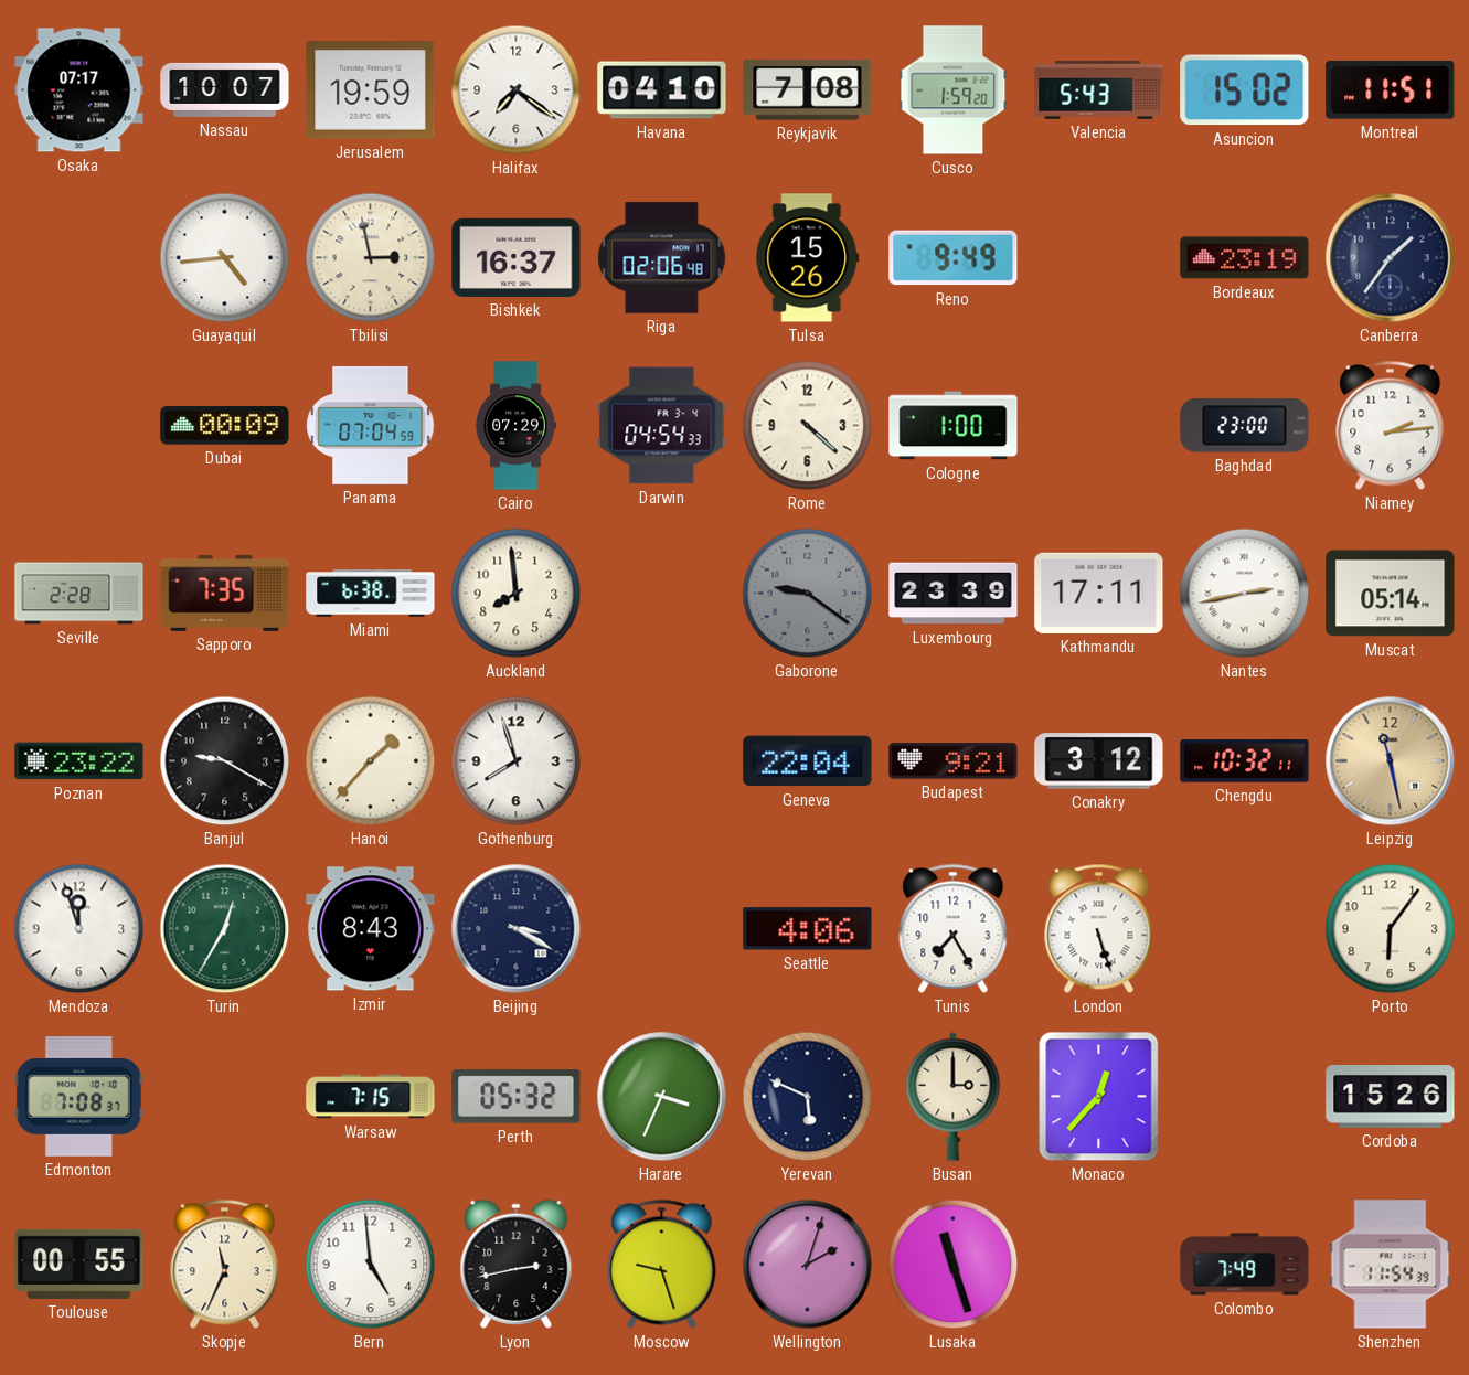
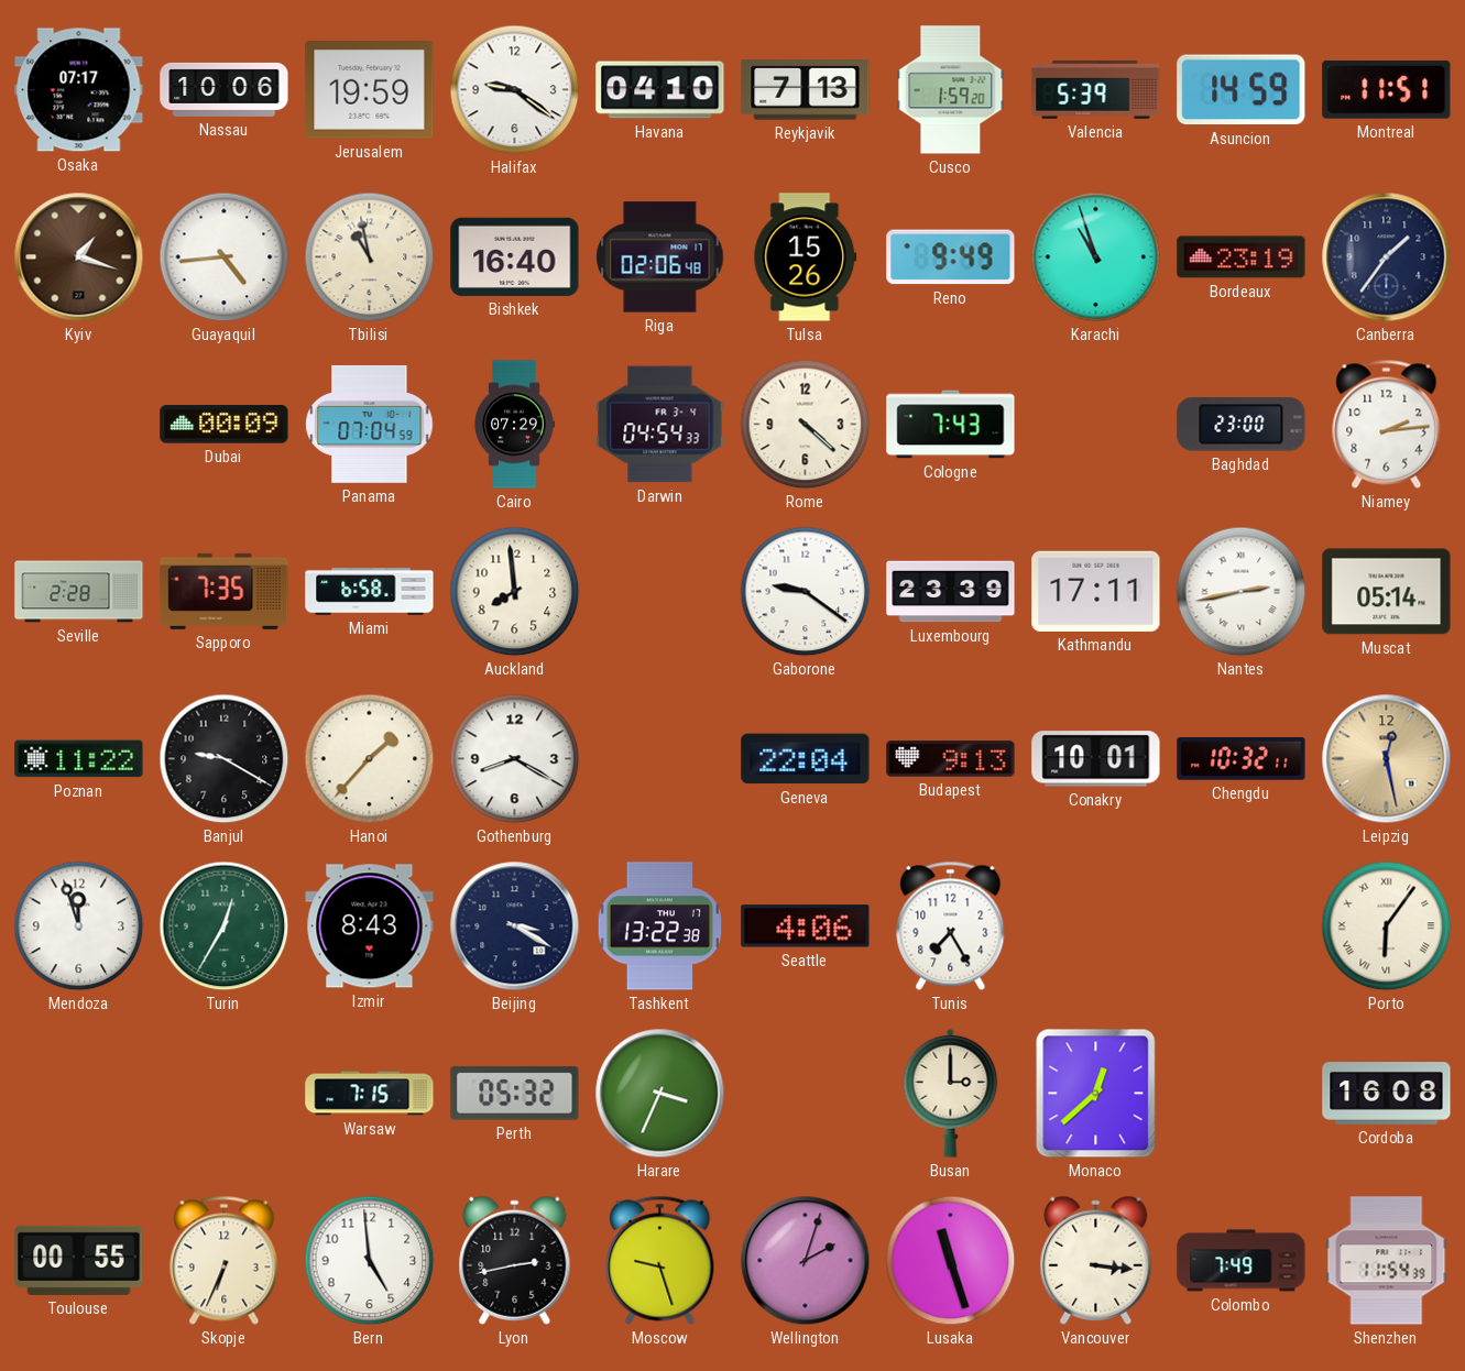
Nassau: 10:07 -> 10:06
Halifax: 7:21 -> 9:21
Reykjavik: 7:08 -> 7:13
Valencia: 5:43 -> 5:39
Asuncion: 15:02 -> 14:59
Kyiv: none -> 1:18
Tbilisi: 2:58 -> 10:58
Bishkek: 16:37 -> 16:40
Karachi: none -> 10:57
Cologne: 1:00 -> 7:43
Miami: 6:38 -> 6:58
Gaborone dial: grey -> white
Poznan: 23:22 -> 11:22
Gothenburg: 7:57 -> 8:20
Budapest: 9:21 -> 9:13
Conakry: 3:12 -> 10:01
Leipzig: 11:28 -> 12:28
Tashkent: none -> 13:22
London: 5:27 -> none
Porto numerals: Arabic -> Roman
Edmonton: 7:08 -> none
Yerevan: 5:49 -> none
Monaco: 12:37 -> 12:38
Cordoba: 15:26 -> 16:08
Skopje: 11:34 -> 6:34
Vancouver: none -> 3:16
